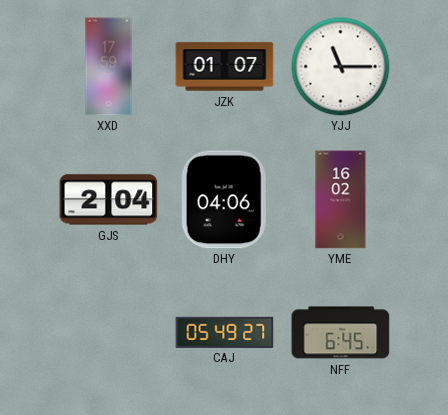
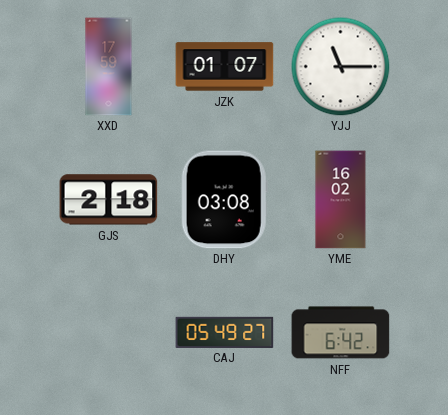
GJS: 2:04 -> 2:18
DHY: 04:06 -> 03:08
NFF: 6:45 -> 6:42
